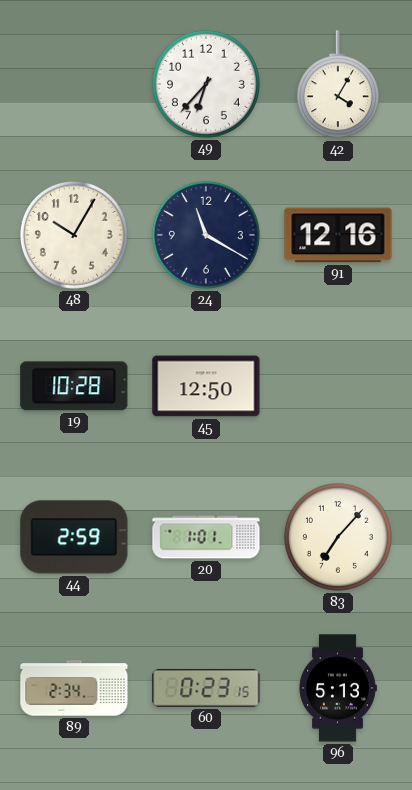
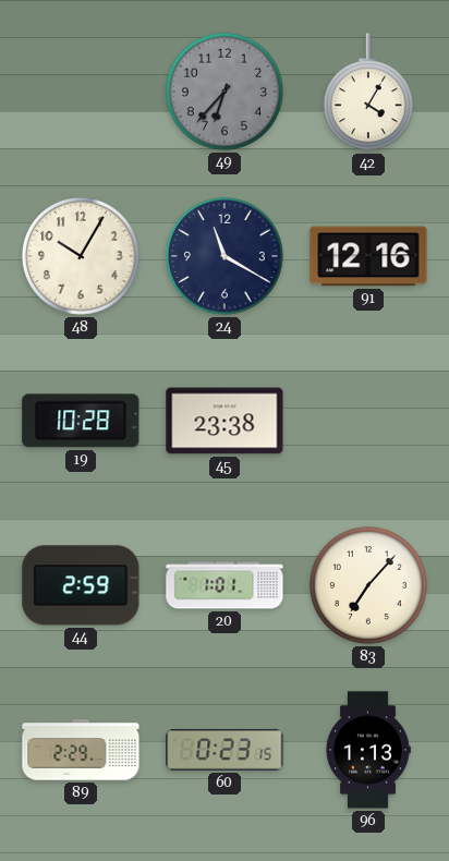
49 dial: white -> grey
45: 12:50 -> 23:38
89: 2:34 -> 2:29
96: 5:13 -> 1:13
